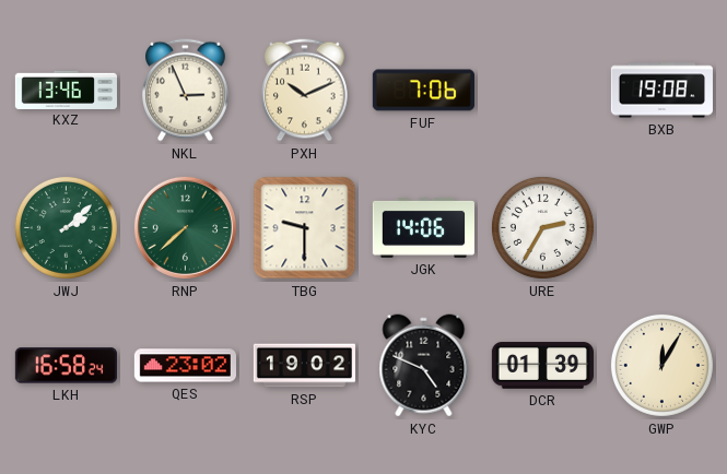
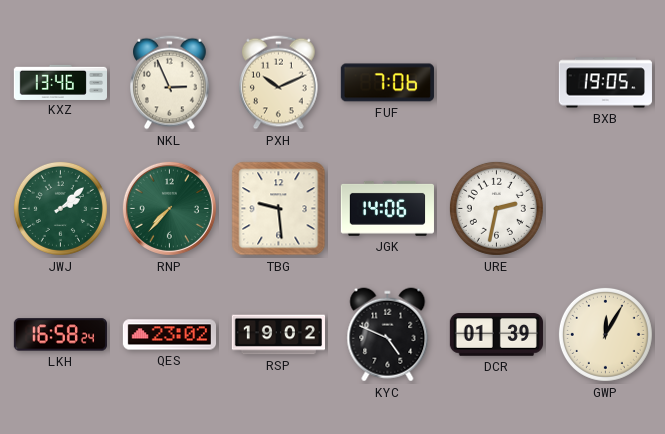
BXB: 19:08 -> 19:05
RNP: 7:38 -> 7:37
TBG: 9:30 -> 9:29
URE: 2:35 -> 2:32
